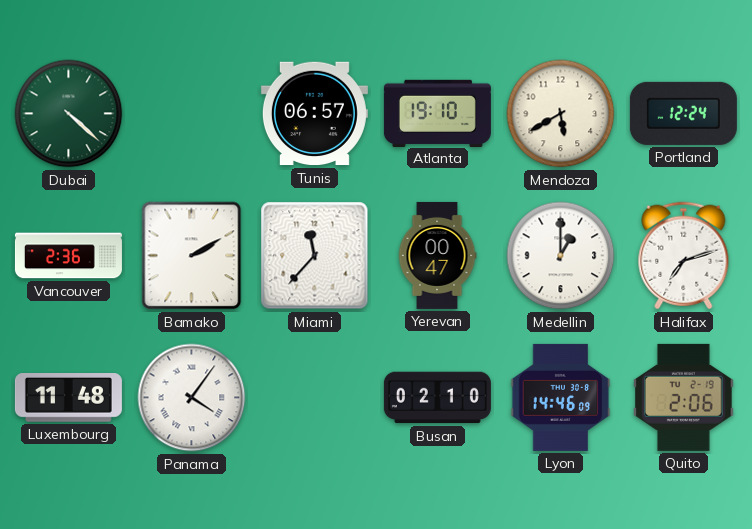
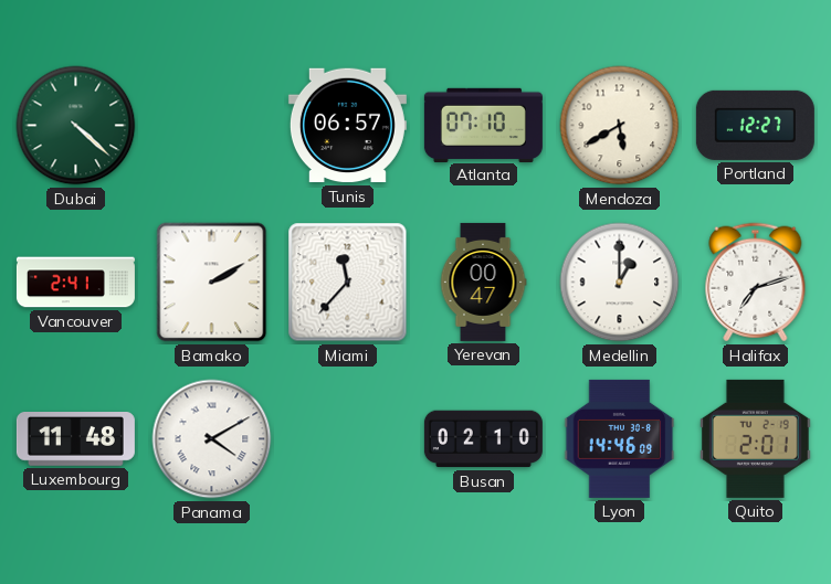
Atlanta: 19:10 -> 07:10
Portland: 12:24 -> 12:27
Vancouver: 2:36 -> 2:41
Panama: 4:06 -> 4:10
Quito: 2:06 -> 2:01
